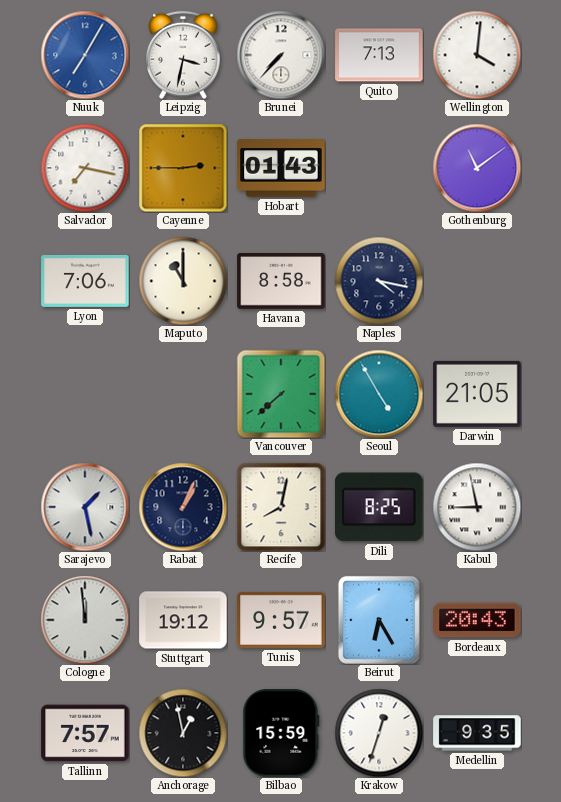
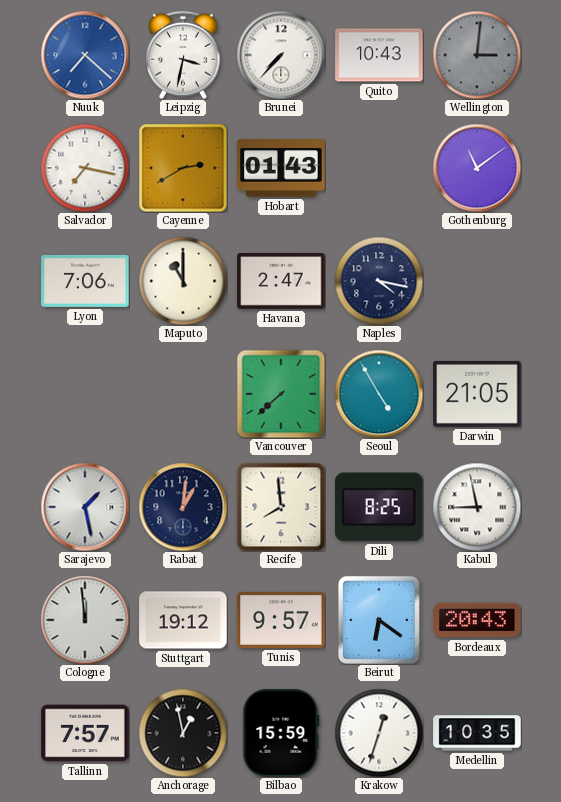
Nuuk: 7:05 -> 7:22
Quito: 7:13 -> 10:43
Wellington: 4:01 -> 3:01
Wellington dial: white -> grey
Cayenne: 2:45 -> 2:40
Havana: 8:58 -> 2:47
Rabat: 1:04 -> 1:01
Recife: 8:02 -> 7:59
Beirut: 6:25 -> 6:21
Medellin: 9:35 -> 10:35
